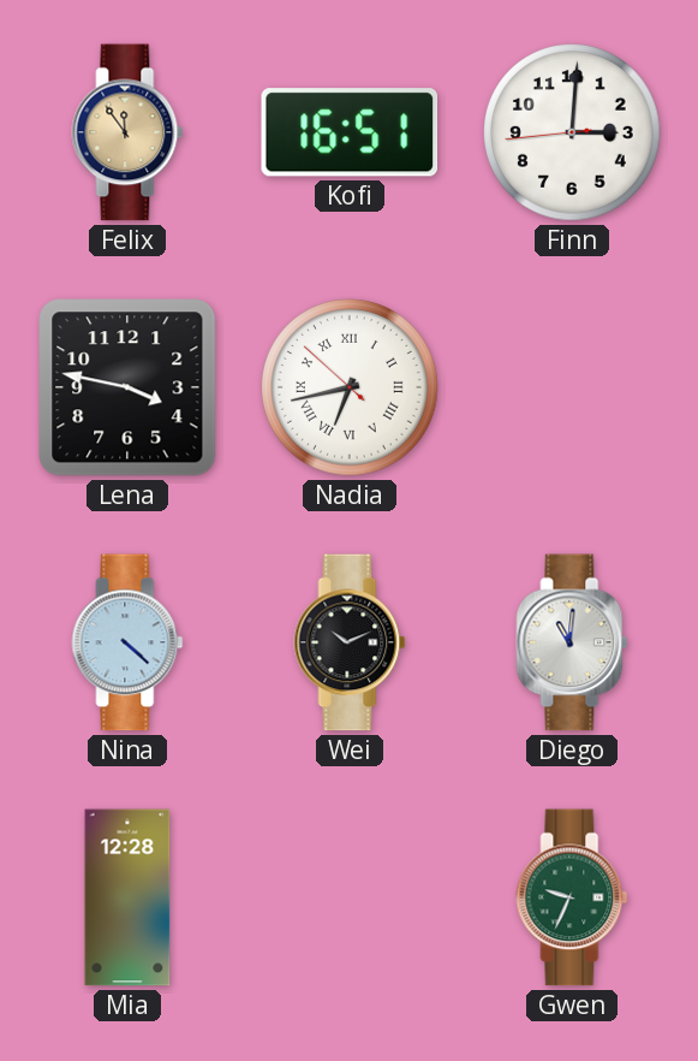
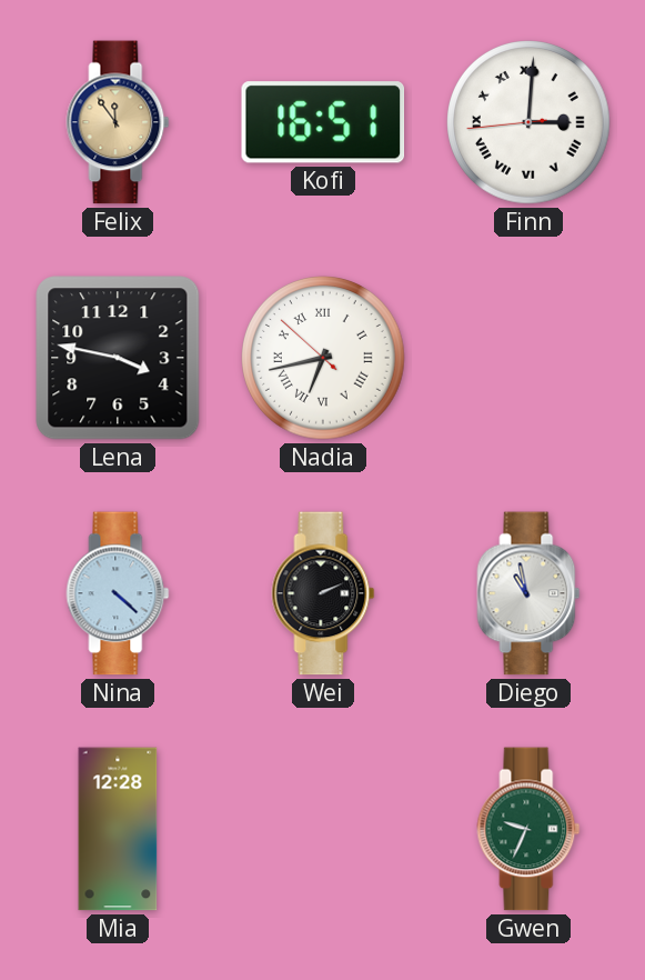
Finn numerals: Arabic -> Roman
Wei: 10:11 -> 2:11
Diego: 11:01 -> 10:58
